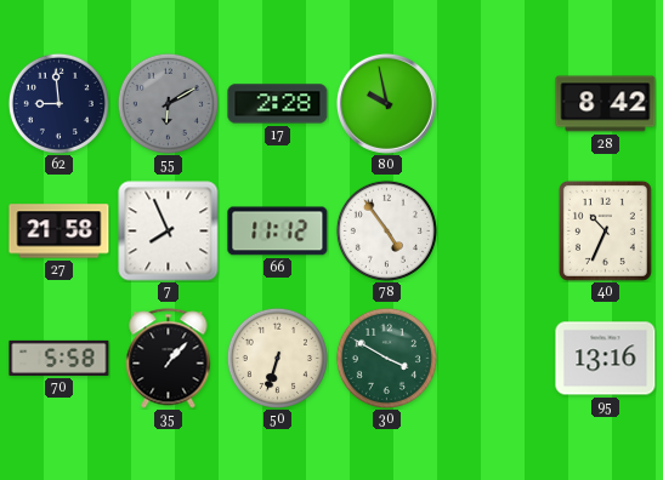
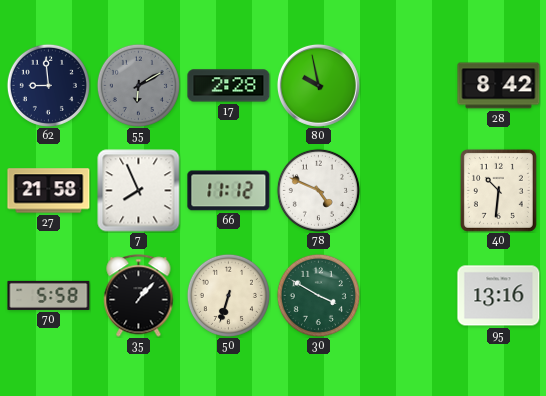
78: 4:54 -> 4:49
40: 10:34 -> 10:31
